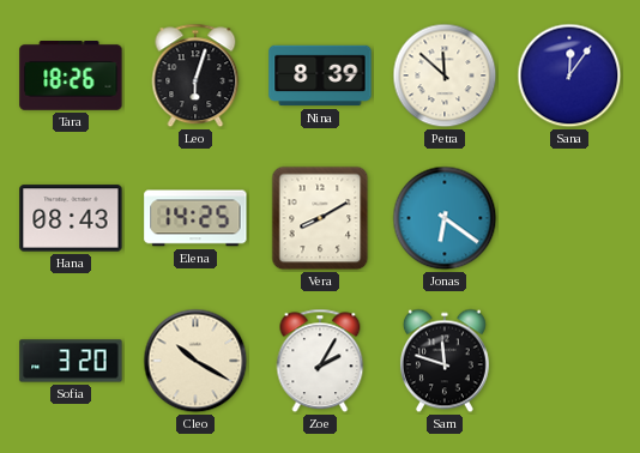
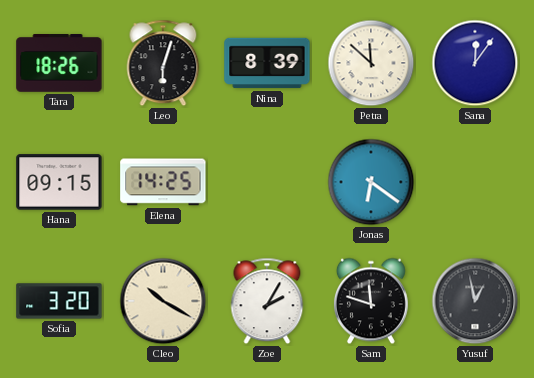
Hana: 08:43 -> 09:15
Vera: 8:10 -> none
Yusuf: none -> 12:58
